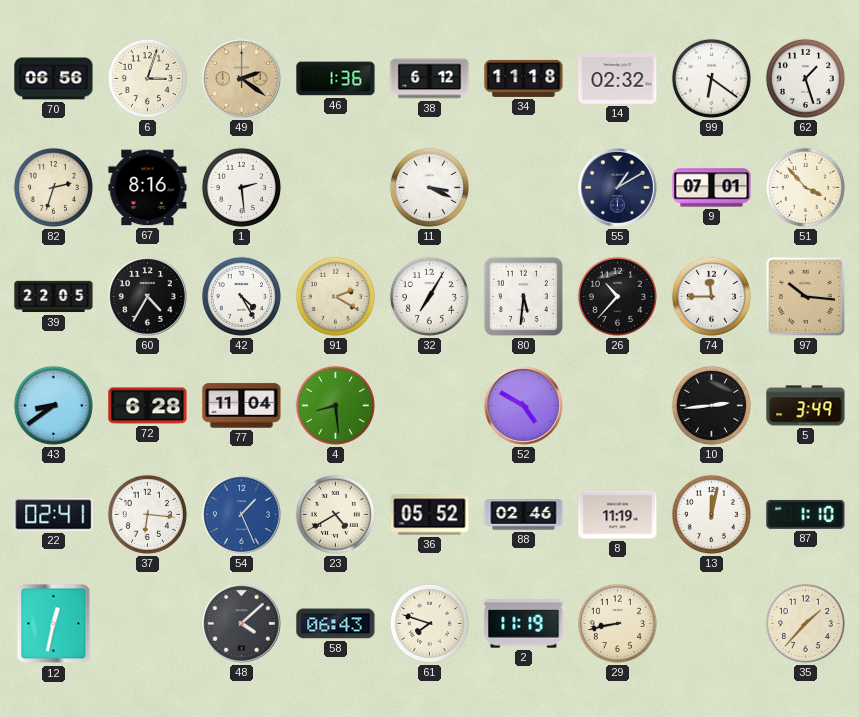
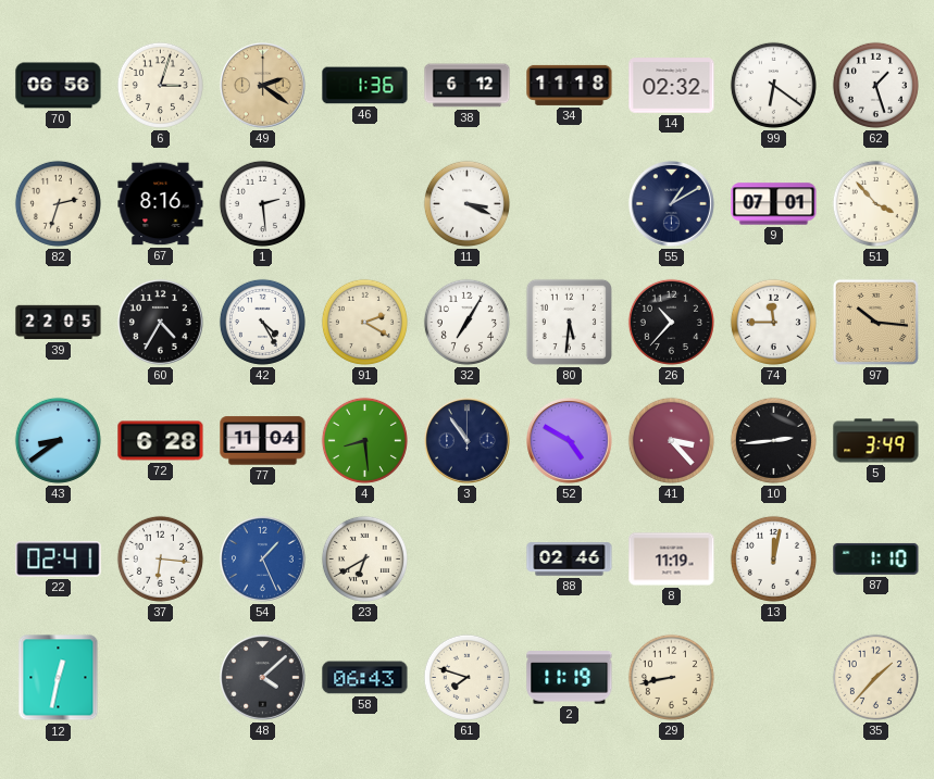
3: none -> 10:54
41: none -> 3:23
23: 4:40 -> 6:40
36: 05:52 -> none
